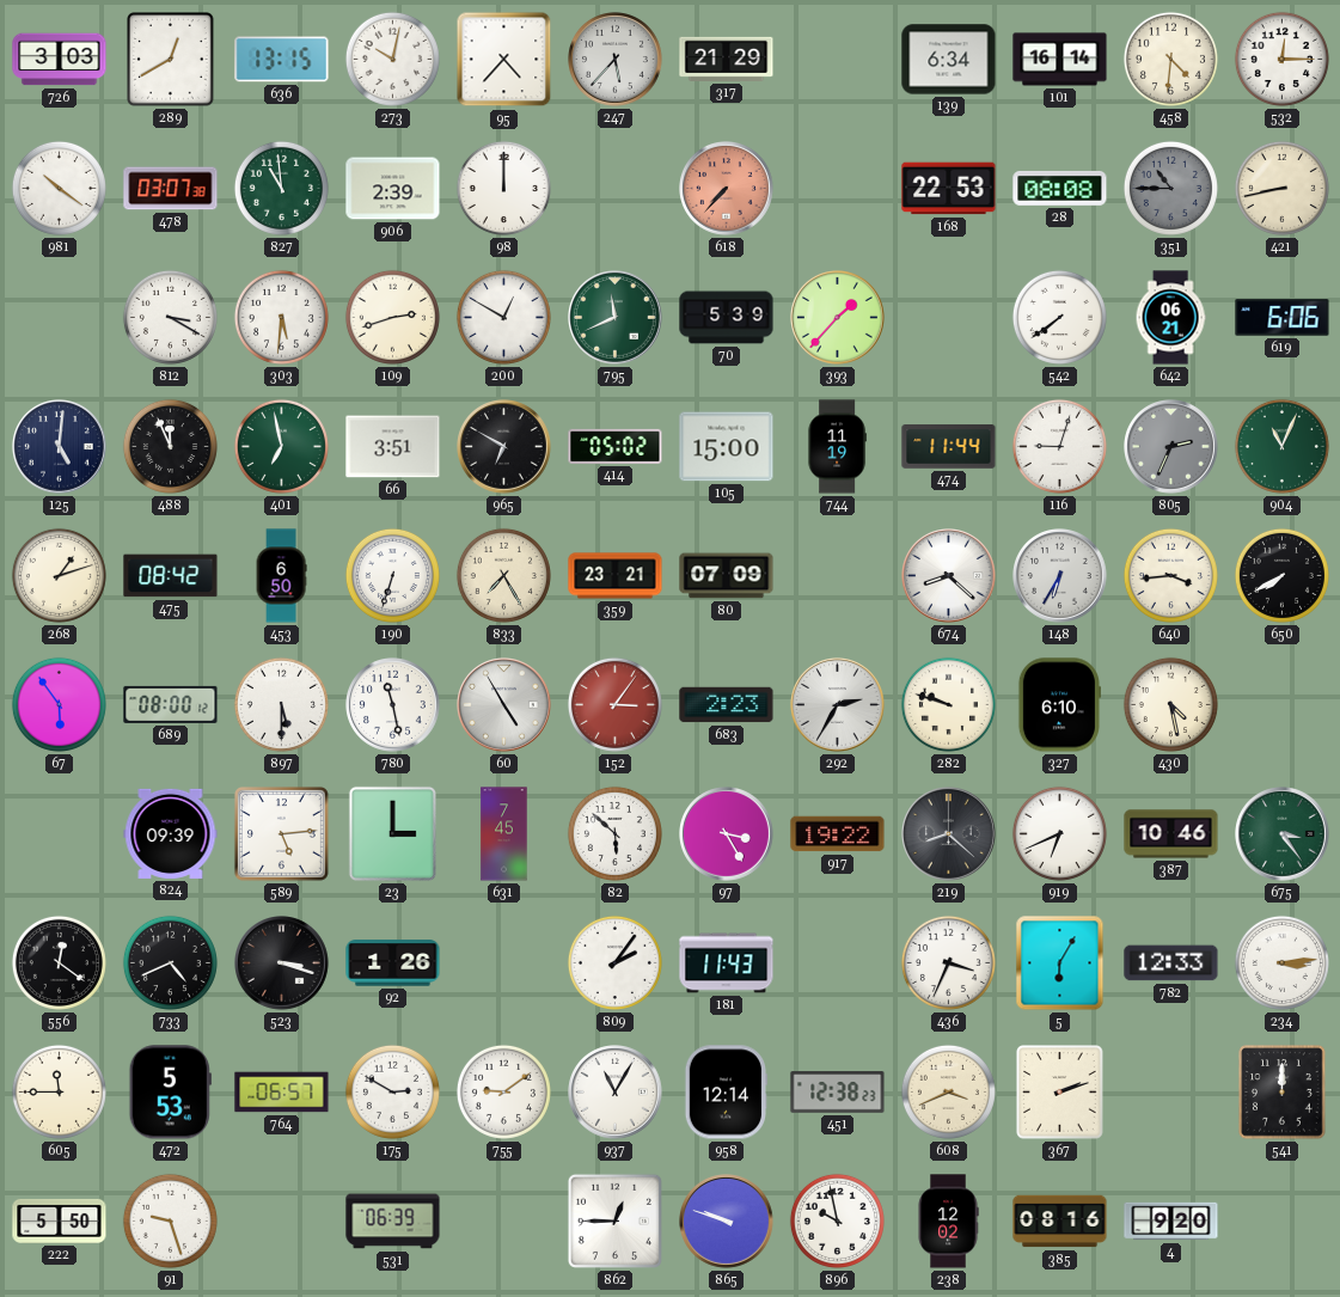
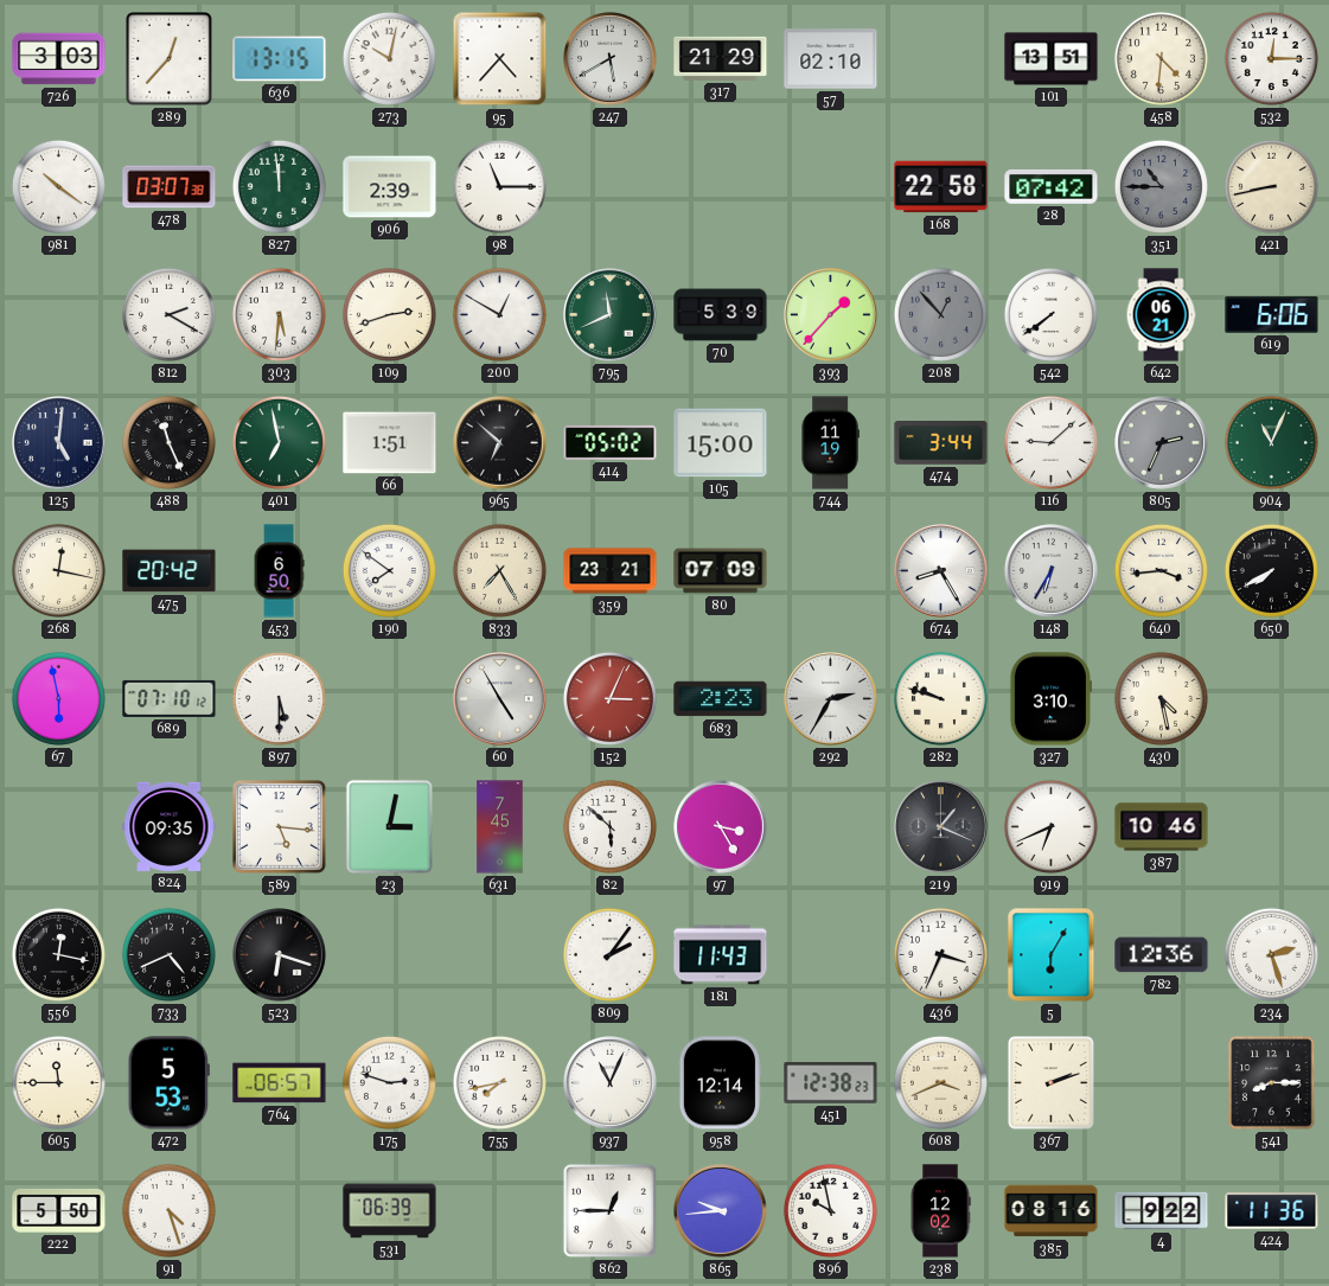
289: 12:40 -> 12:37
247: 5:37 -> 5:40
57: none -> 02:10
139: 6:34 -> none
101: 16:14 -> 13:51
827: 10:59 -> 11:59
98: 12:00 -> 11:15
618: 7:37 -> none
168: 22:53 -> 22:58
28: 08:08 -> 07:42
812: 3:20 -> 2:20
208: none -> 12:53
488: 11:56 -> 11:26
66: 3:51 -> 1:51
965: 6:50 -> 6:52
474: 11:44 -> 3:44
116: 9:03 -> 9:08
268: 1:12 -> 12:17
475: 08:42 -> 20:42
190: 6:33 -> 7:51
674: 8:22 -> 8:25
67: 5:54 -> 5:58
689: 08:00 -> 07:10
780: 11:28 -> none
152: 3:06 -> 3:04
327: 6:10 -> 3:10
824: 09:39 -> 09:35
589: 5:14 -> 5:16
23: 3:00 -> 3:02
917: 19:22 -> none
219: 8:22 -> 1:19
675: 3:24 -> none
556: 12:21 -> 12:17
523: 3:18 -> 6:18
92: 1:26 -> none
782: 12:33 -> 12:36
234: 3:14 -> 2:27
175: 2:50 -> 2:48
755: 9:09 -> 7:43
937: 11:05 -> 11:04
541: 12:00 -> 8:15
91: 9:27 -> 4:27
865: 9:48 -> 9:44
4: 9:20 -> 9:22
424: none -> 11:36
